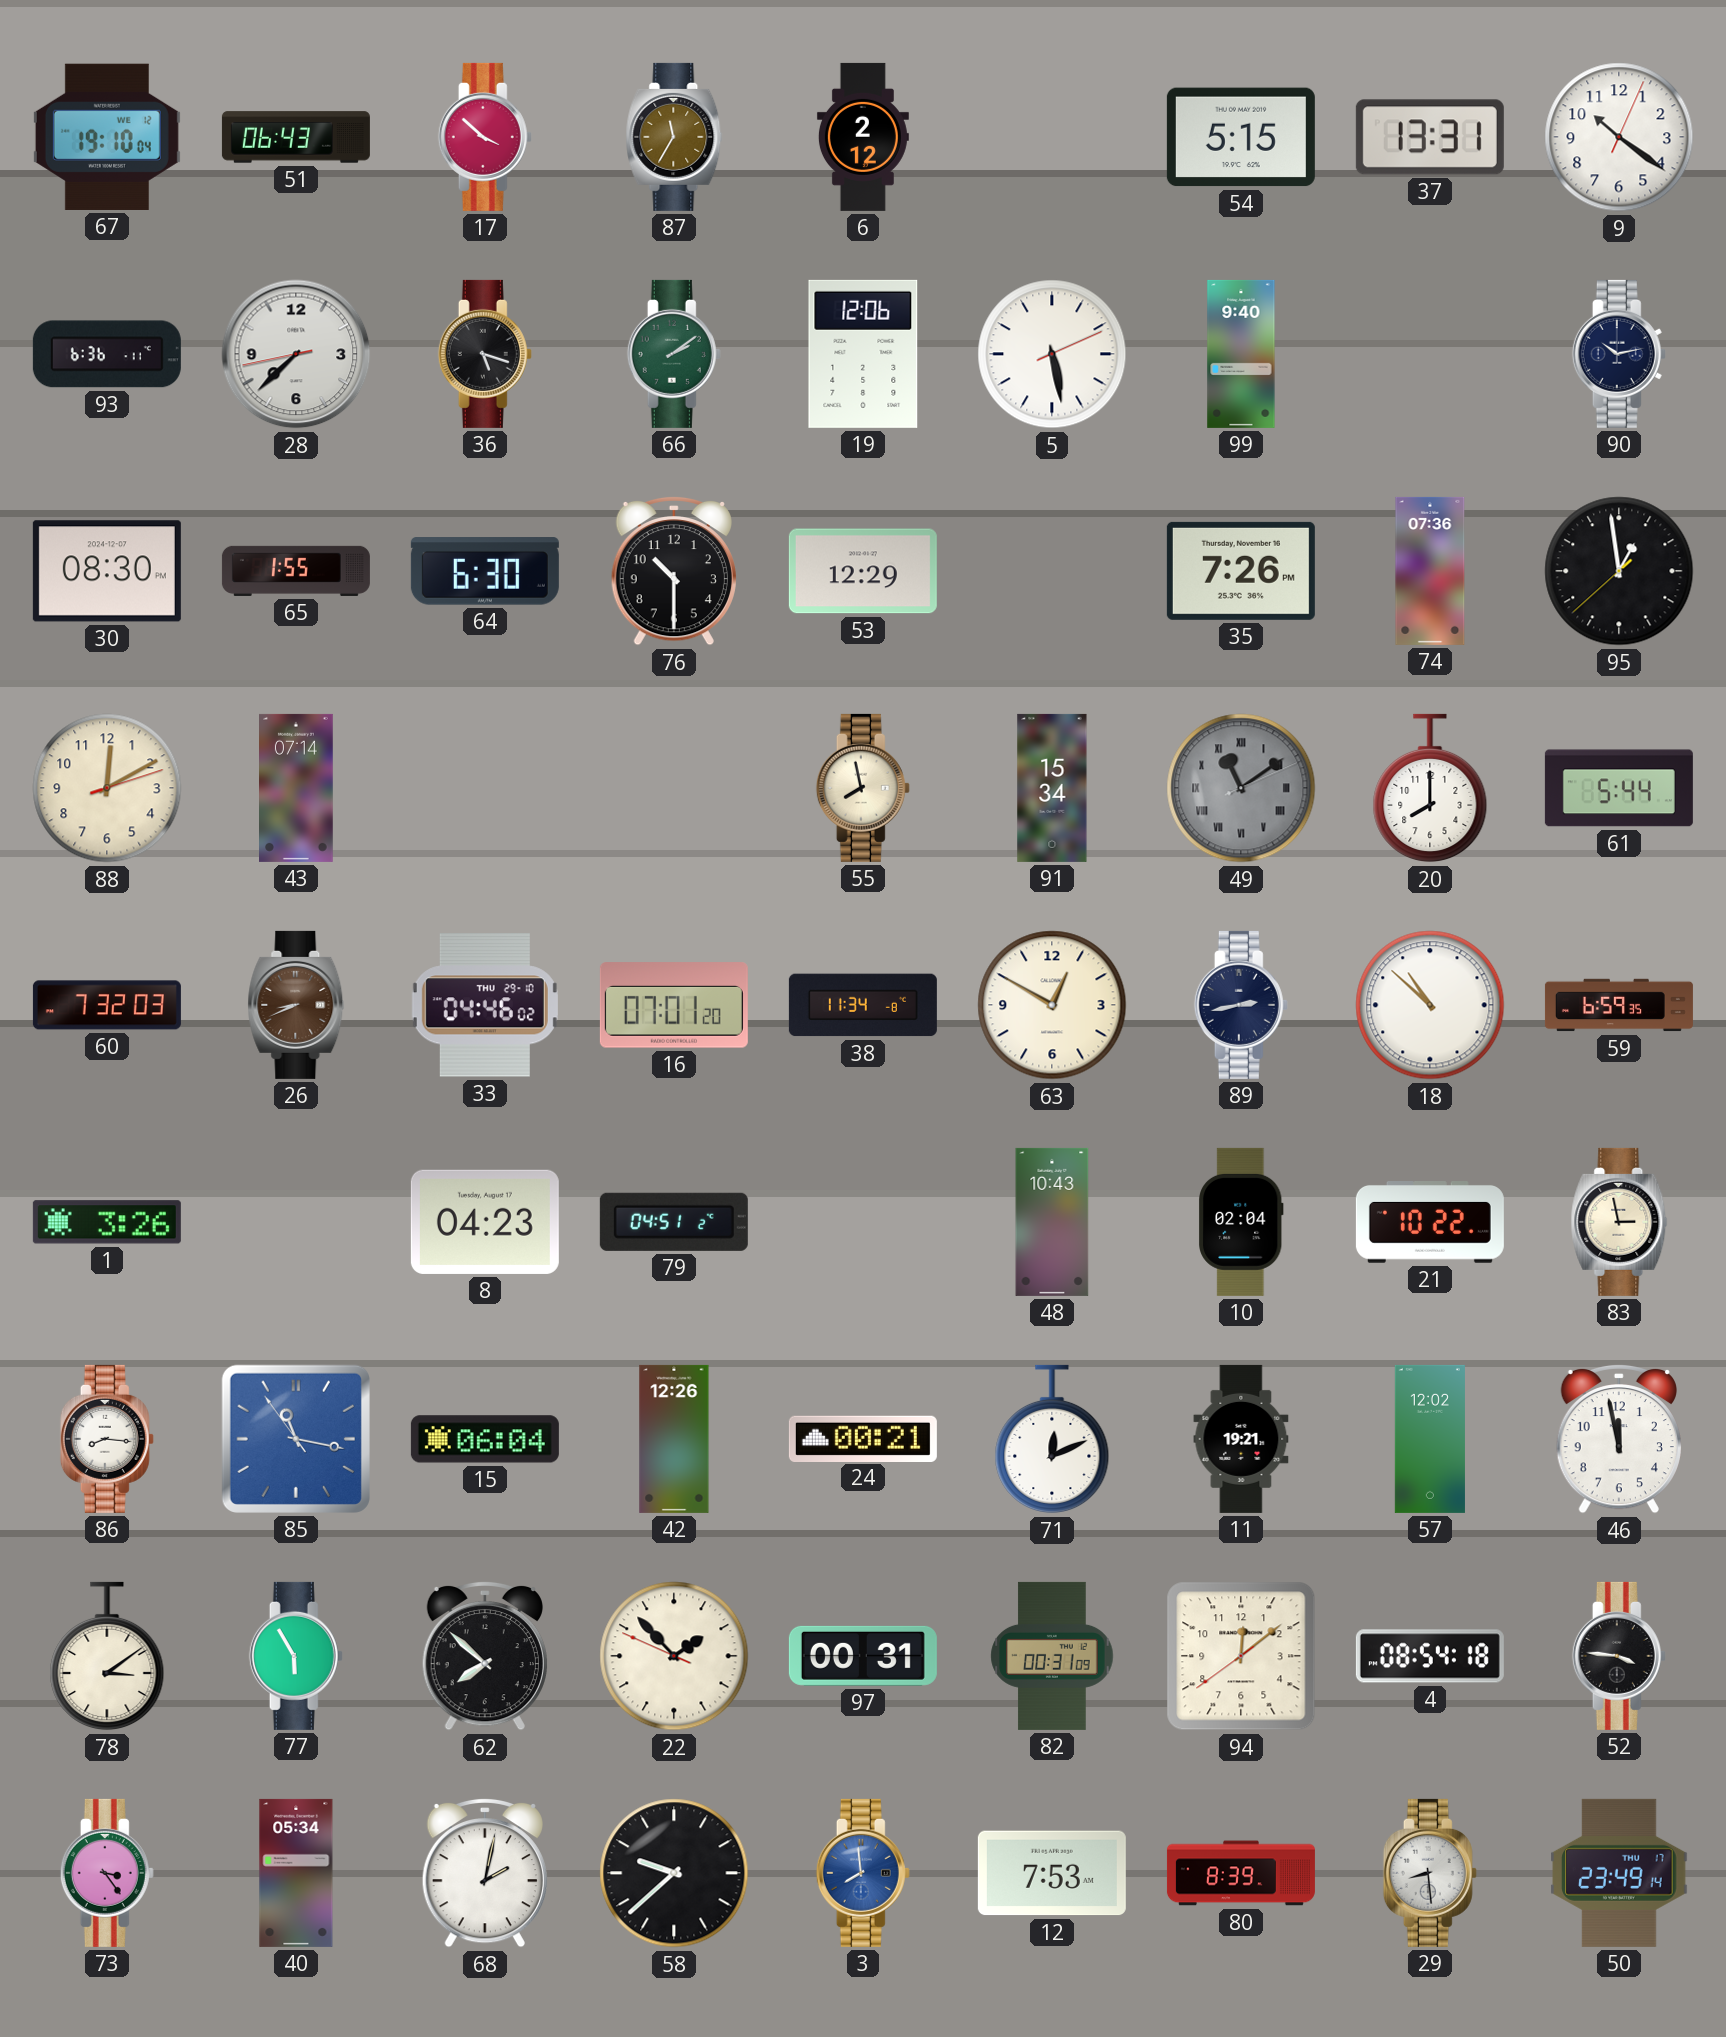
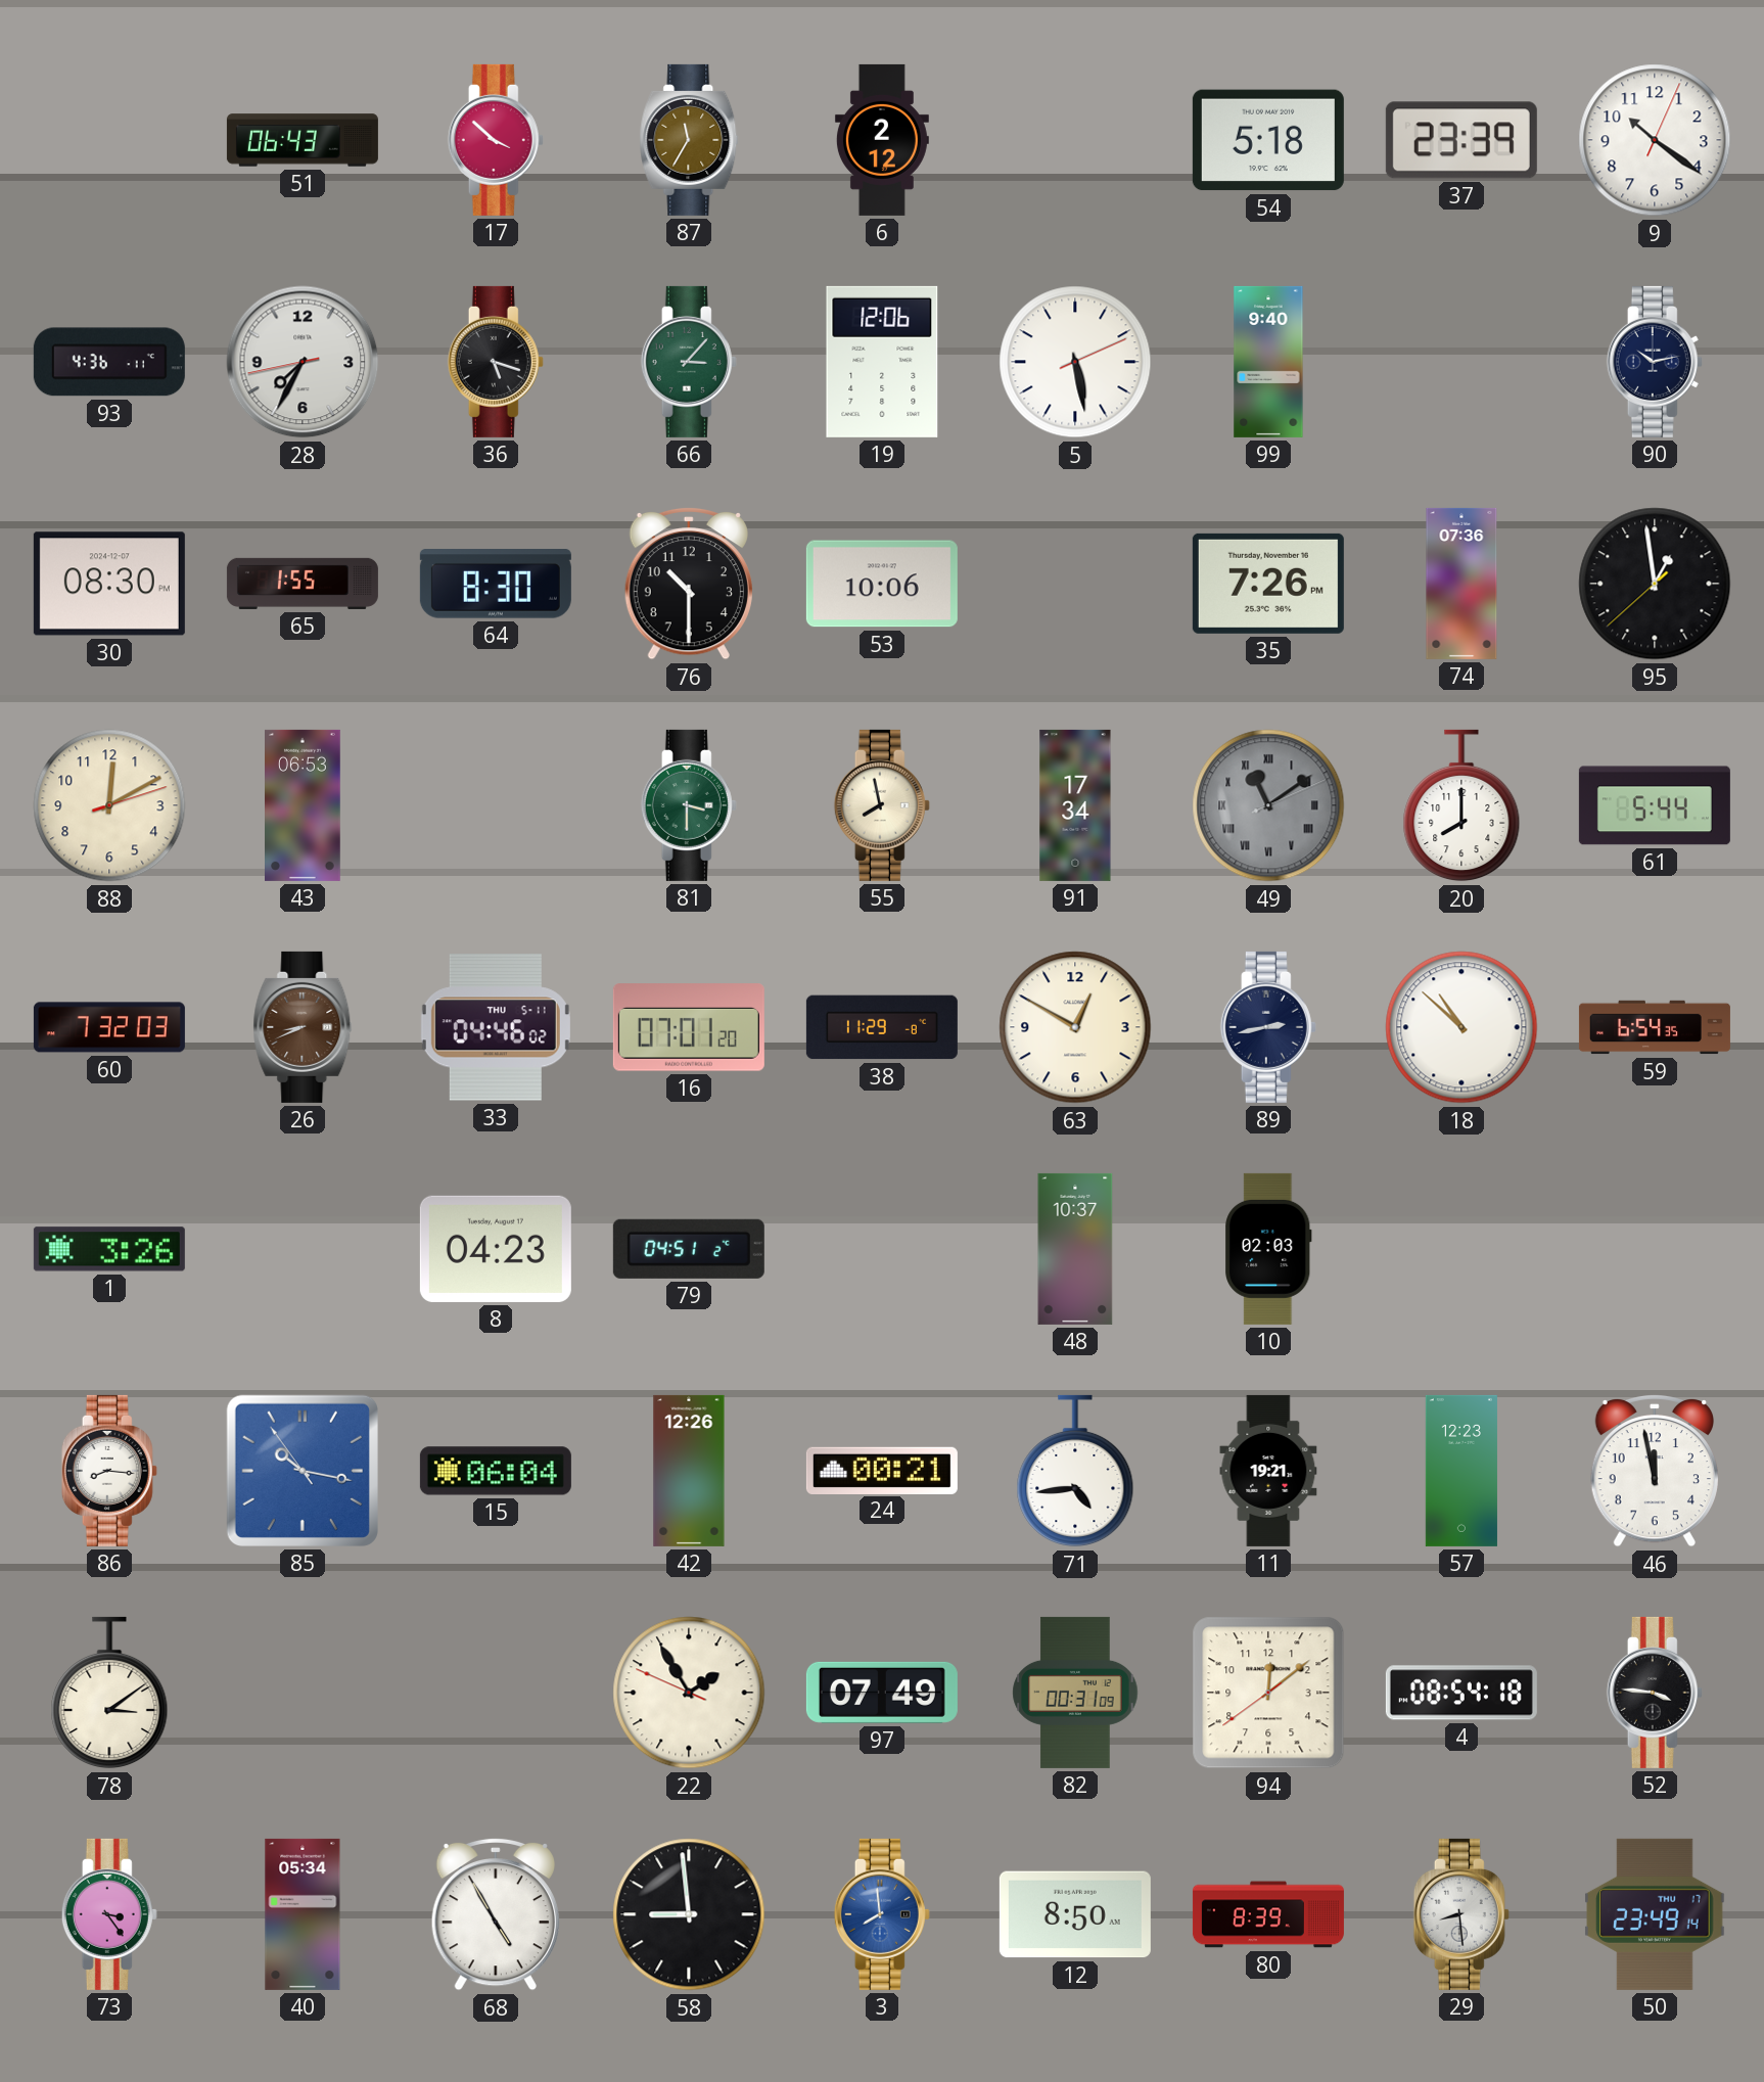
67: 19:10 -> none
54: 5:15 -> 5:18
37: 13:31 -> 23:39
93: 6:36 -> 4:36
28: 7:37 -> 7:34
66: 2:09 -> 3:07
64: 6:30 -> 8:30
53: 12:29 -> 10:06
43: 07:14 -> 06:53
81: none -> 3:30
91: 15:34 -> 17:34
33 date: THU 29-10 -> THU 5-11
38: 11:34 -> 11:29
59: 6:59 -> 6:54
48: 10:43 -> 10:37
10: 02:04 -> 02:03
21: 10:22 -> none
83: 2:58 -> none
85: 11:16 -> 10:16
71: 12:11 -> 4:44
57: 12:02 -> 12:23
77: 5:55 -> none
62: 7:52 -> none
22: 1:52 -> 1:54
97: 00:31 -> 07:49
68: 2:02 -> 4:55
58: 9:38 -> 8:59
12: 7:53 -> 8:50
